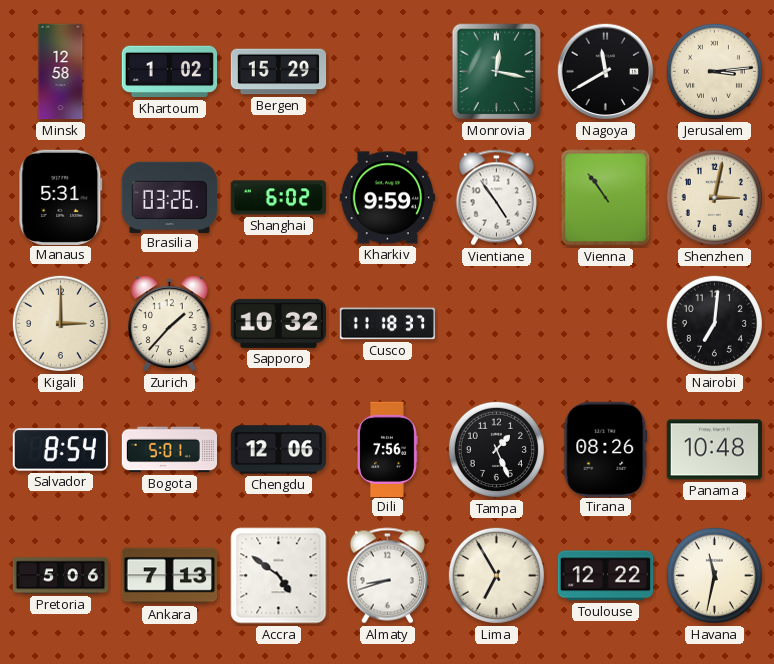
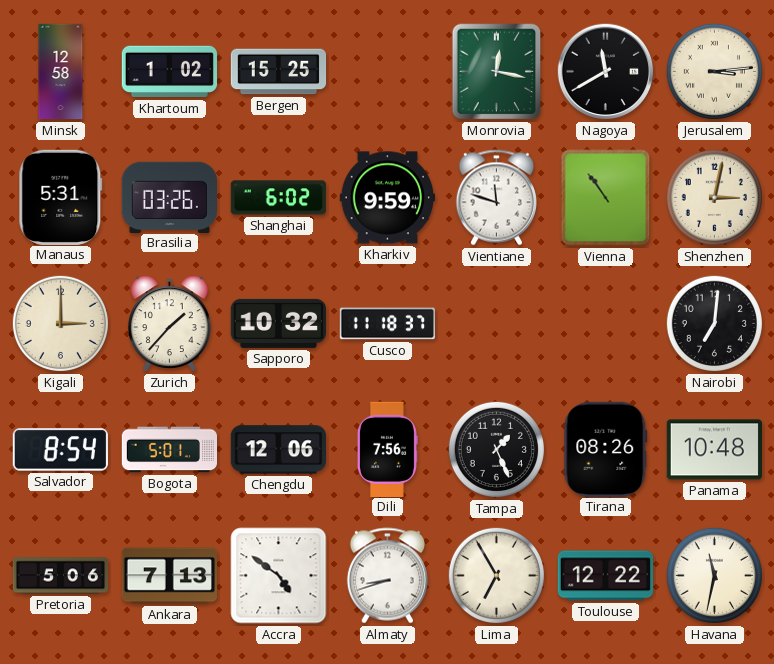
Bergen: 15:29 -> 15:25
Vientiane: 4:54 -> 11:48
